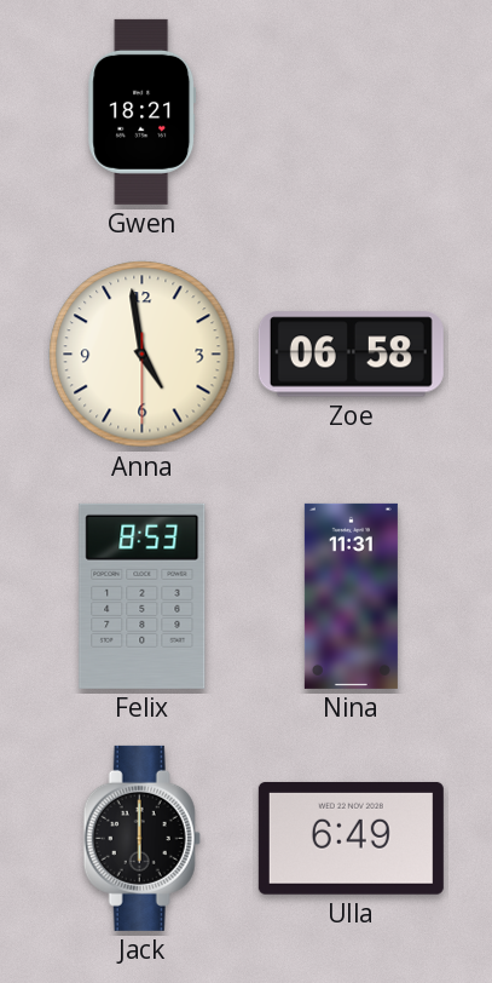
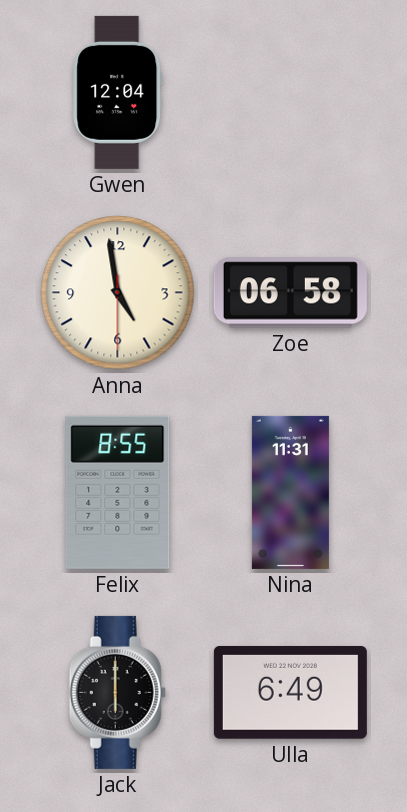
Gwen: 18:21 -> 12:04
Felix: 8:53 -> 8:55
